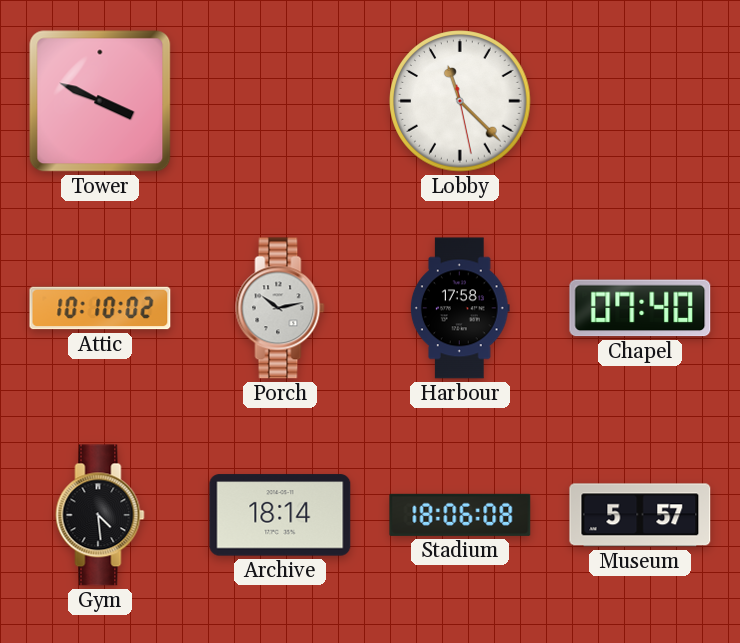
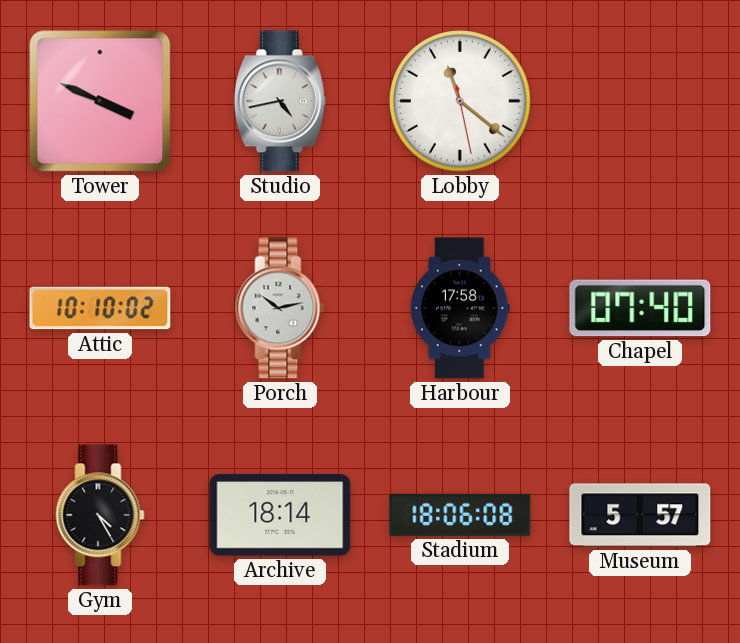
Studio: none -> 4:43
Lobby: 11:22 -> 11:21
Gym: 4:29 -> 4:25
